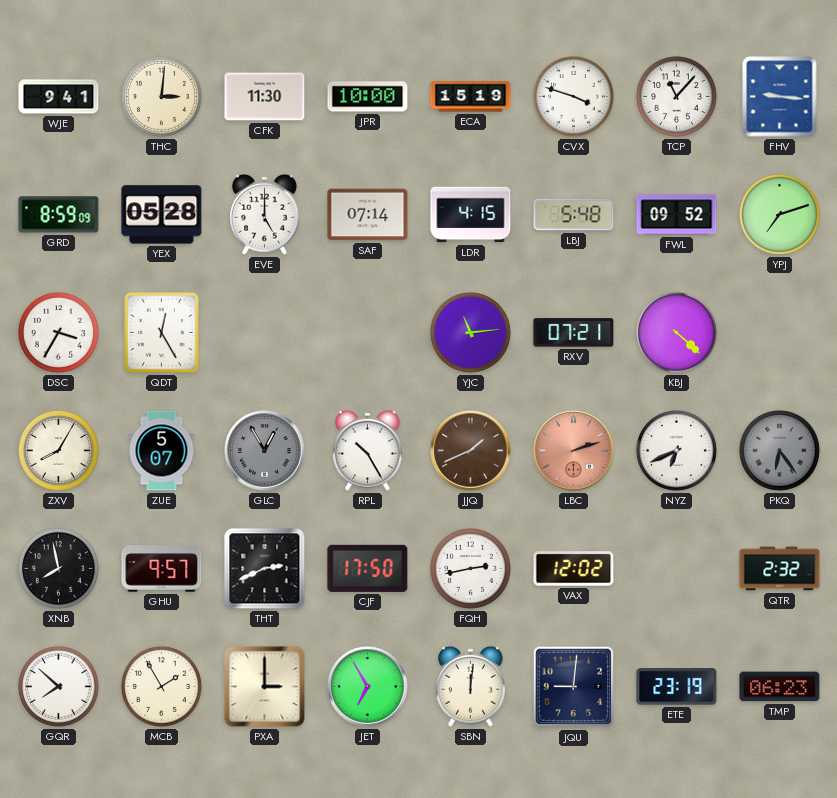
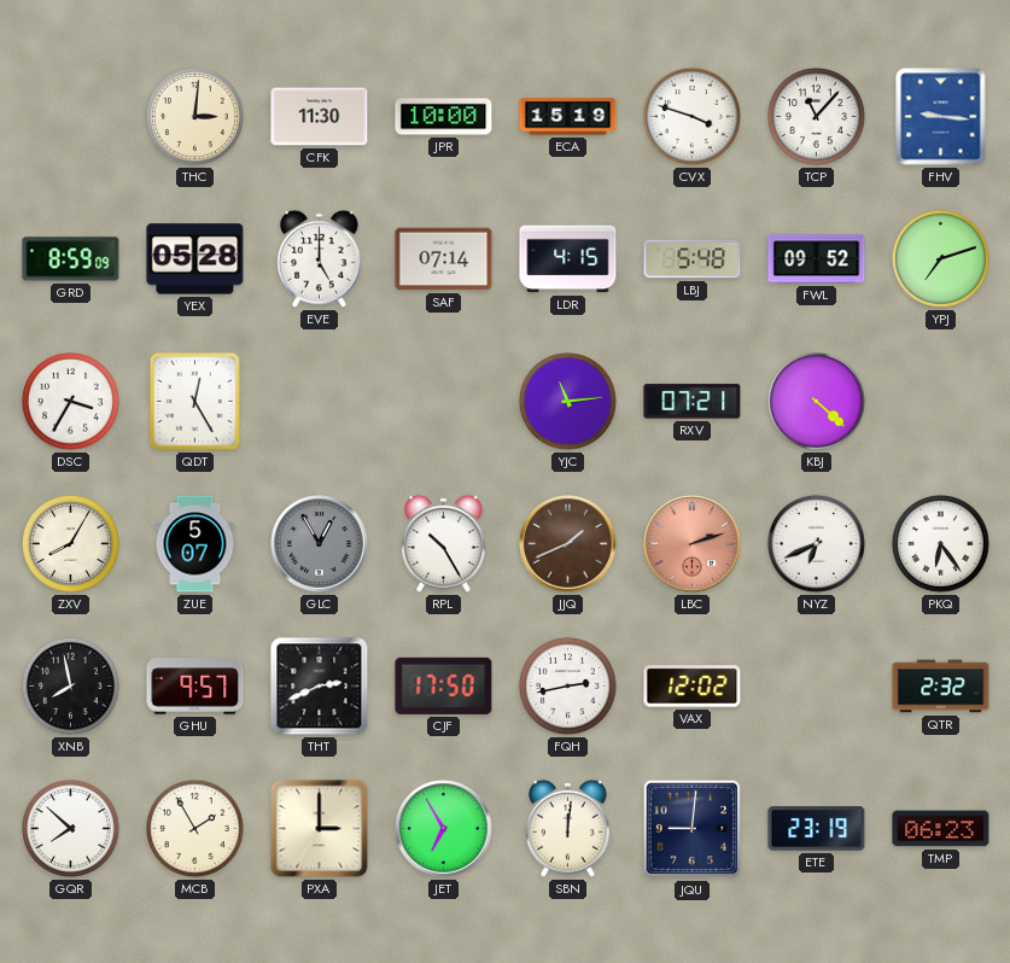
WJE: 9:41 -> none
PKQ dial: grey -> white
